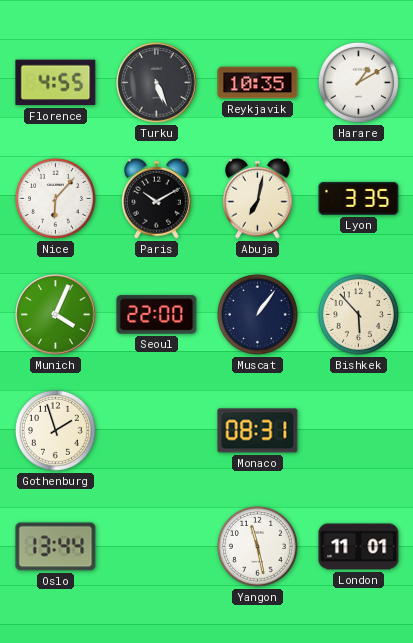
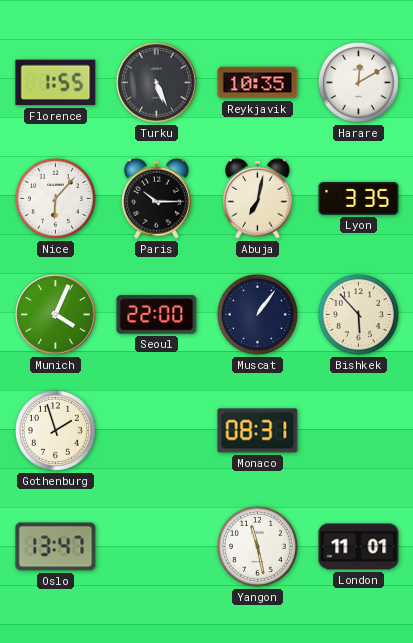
Florence: 4:55 -> 1:55
Harare: 1:10 -> 12:10
Paris: 10:10 -> 10:15
Oslo: 13:44 -> 13:47
